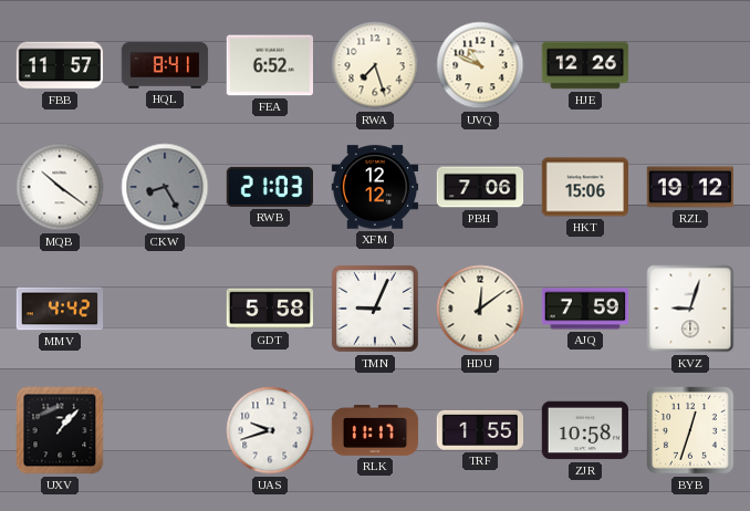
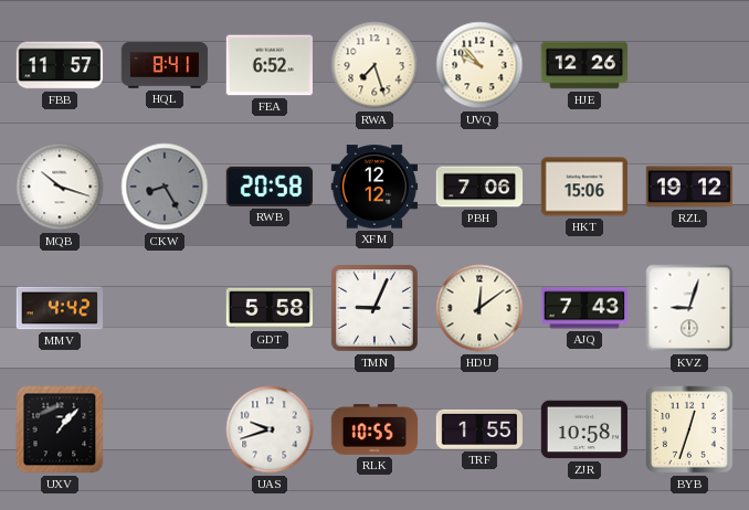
UVQ: 10:49 -> 9:53
MQB: 10:21 -> 10:18
RWB: 21:03 -> 20:58
AJQ: 7:59 -> 7:43
RLK: 11:17 -> 10:55
